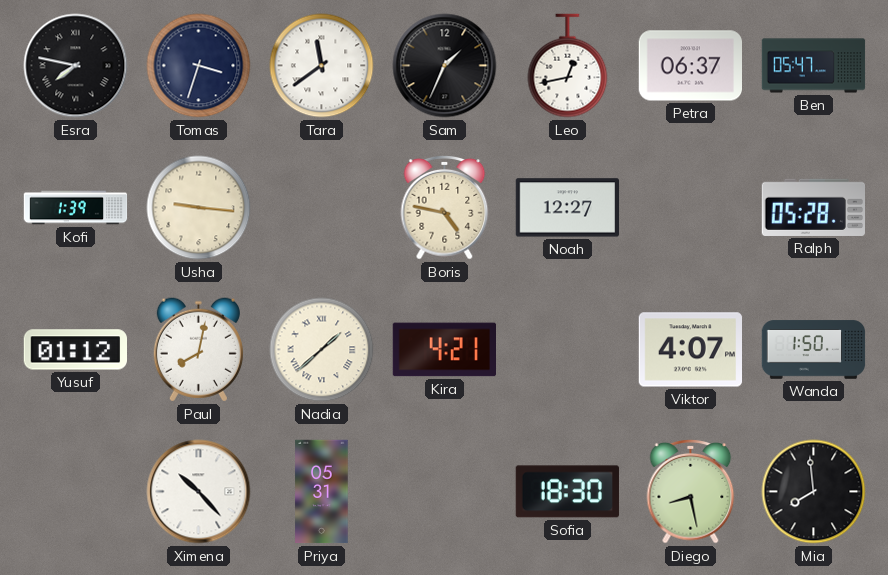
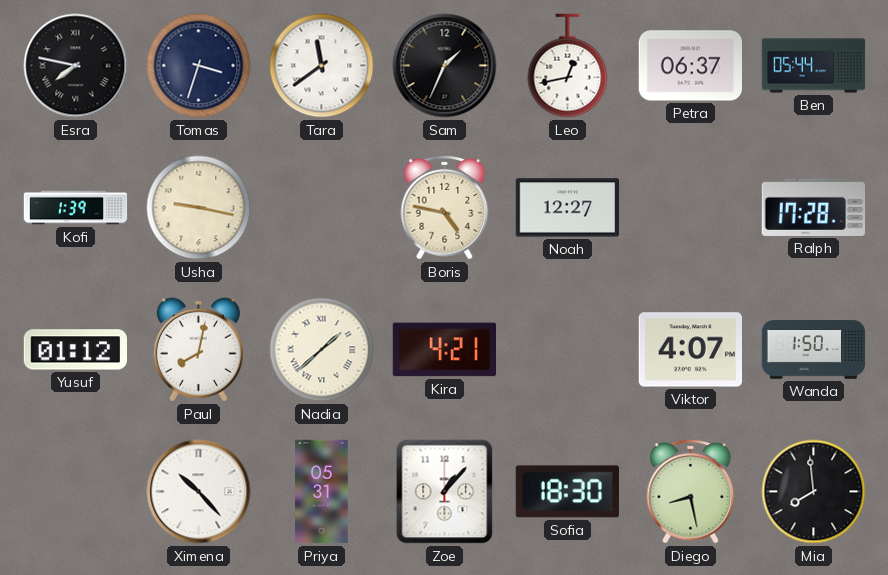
Ben: 05:47 -> 05:44
Usha: 9:16 -> 9:17
Ralph: 05:28 -> 17:28
Zoe: none -> 1:07
